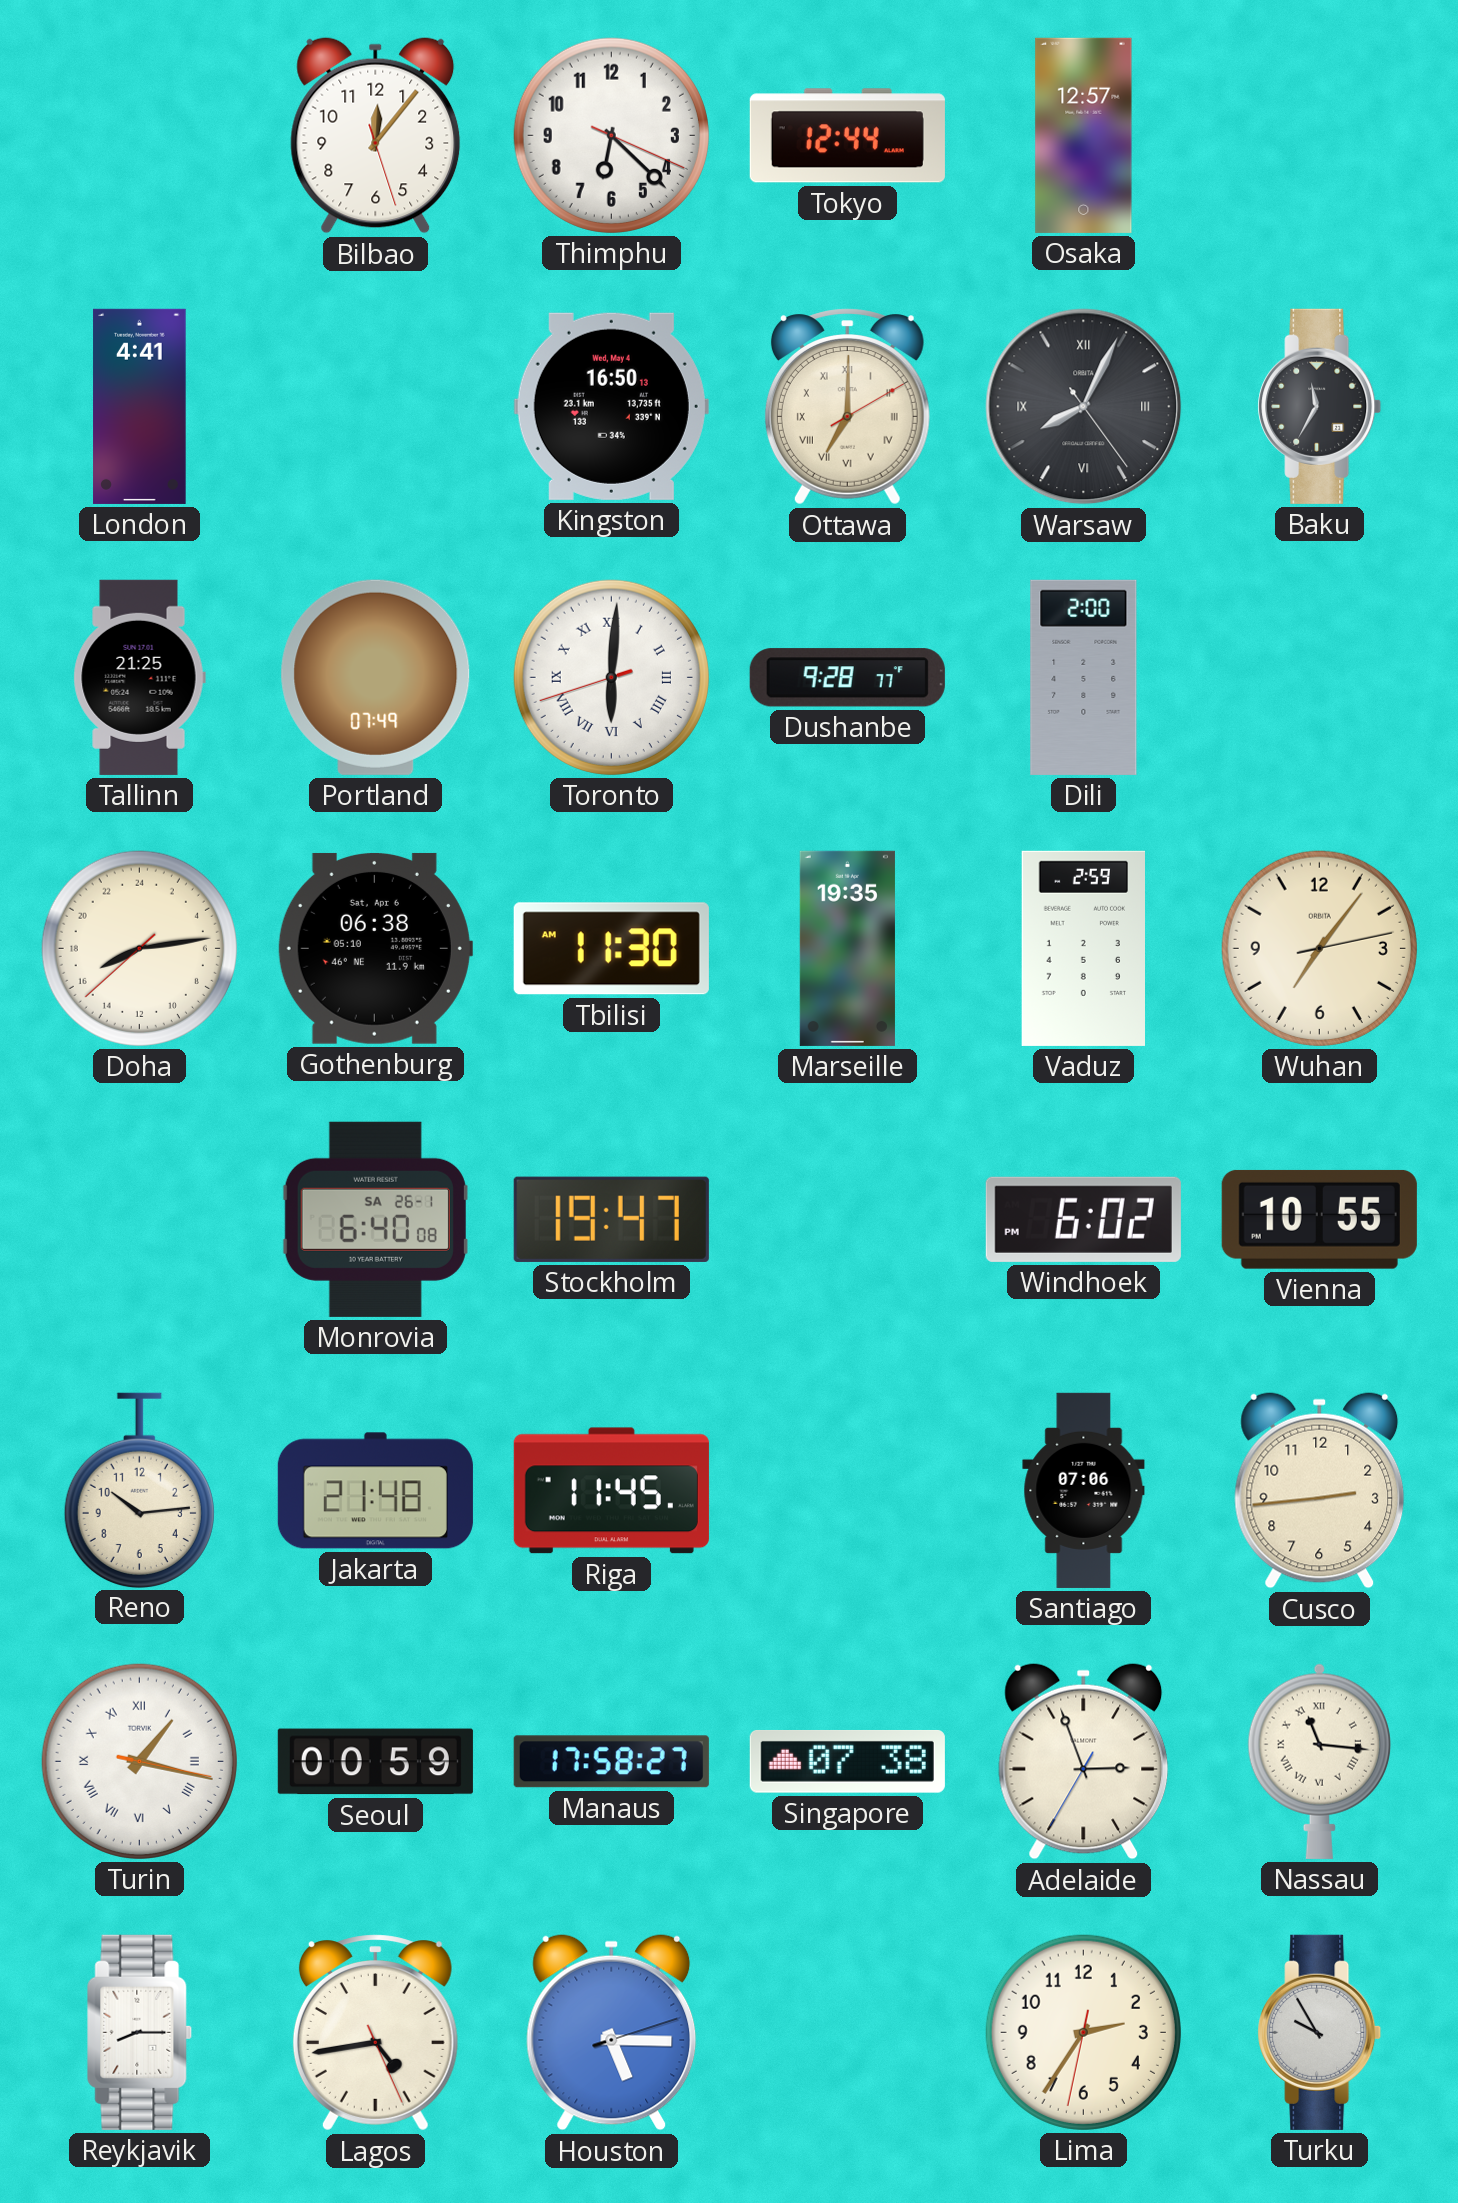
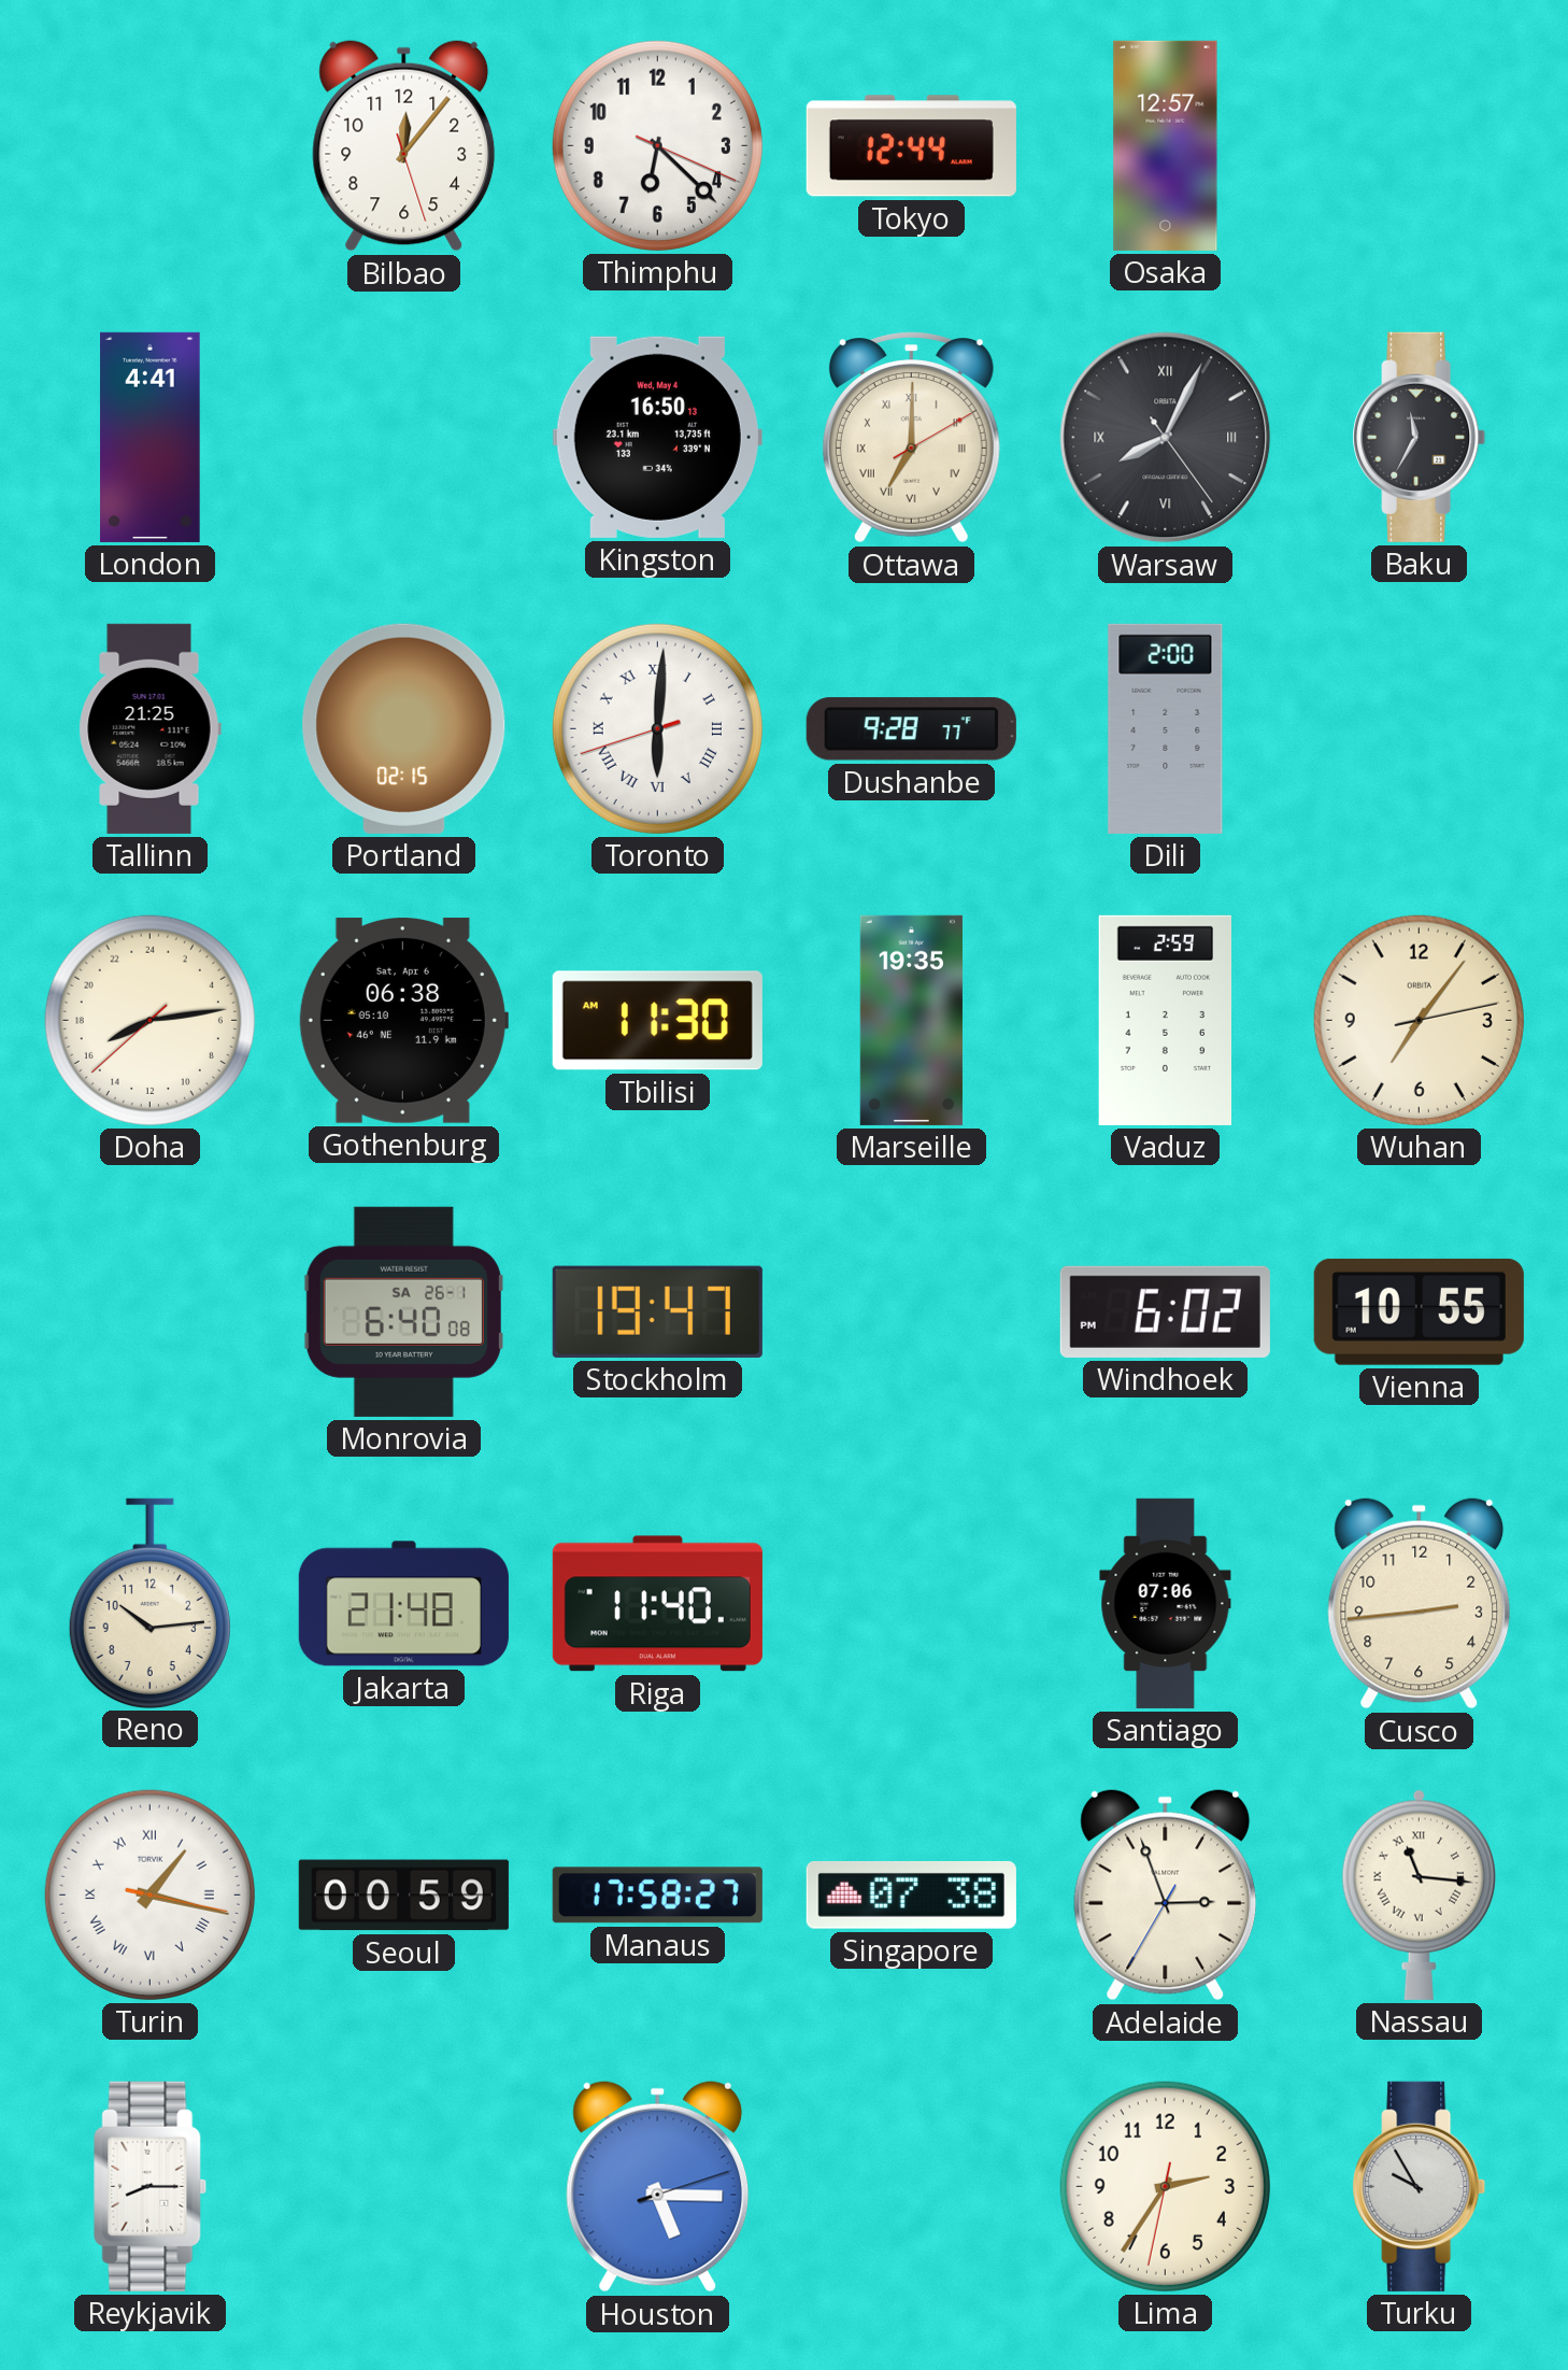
Portland: 07:49 -> 02:15
Riga: 11:45 -> 11:40
Lagos: 4:43 -> none
